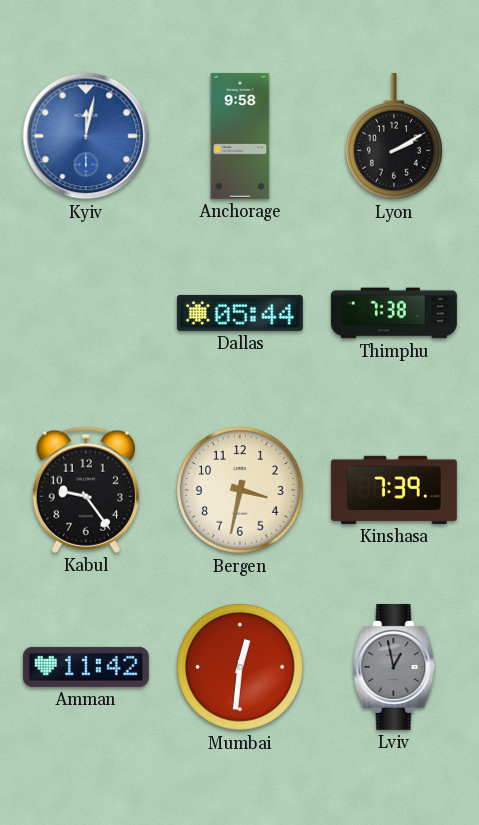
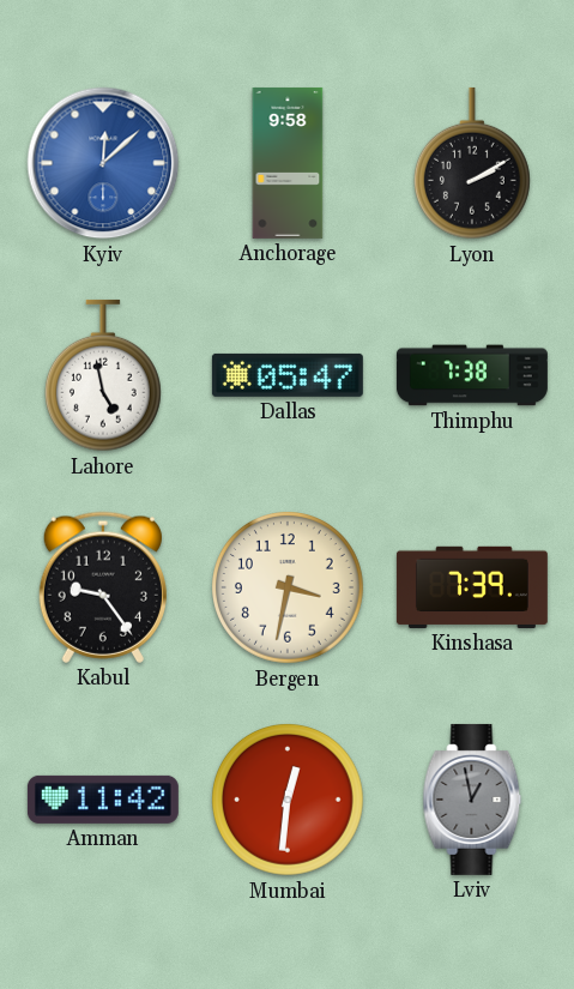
Kyiv: 12:02 -> 12:08
Lahore: none -> 4:58
Dallas: 05:44 -> 05:47
